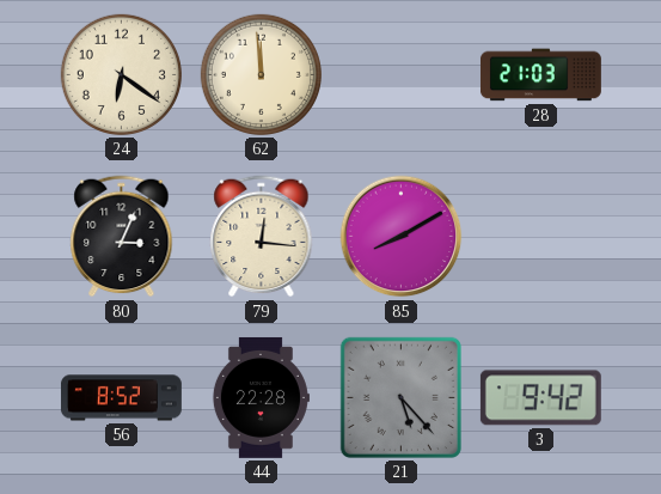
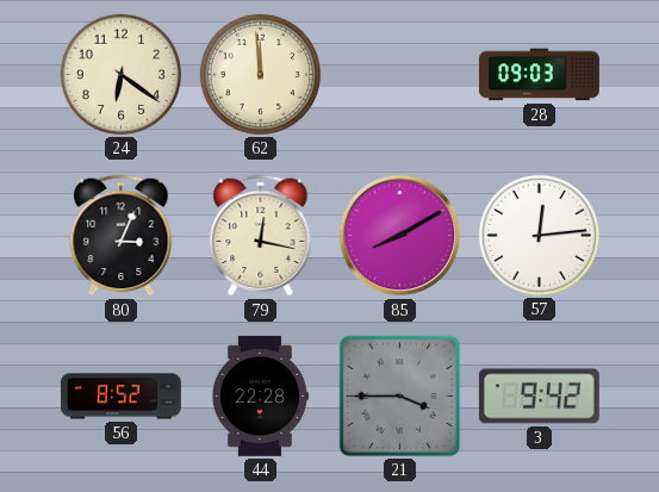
28: 21:03 -> 09:03
79: 12:16 -> 12:17
57: none -> 12:14
21: 5:23 -> 3:45
